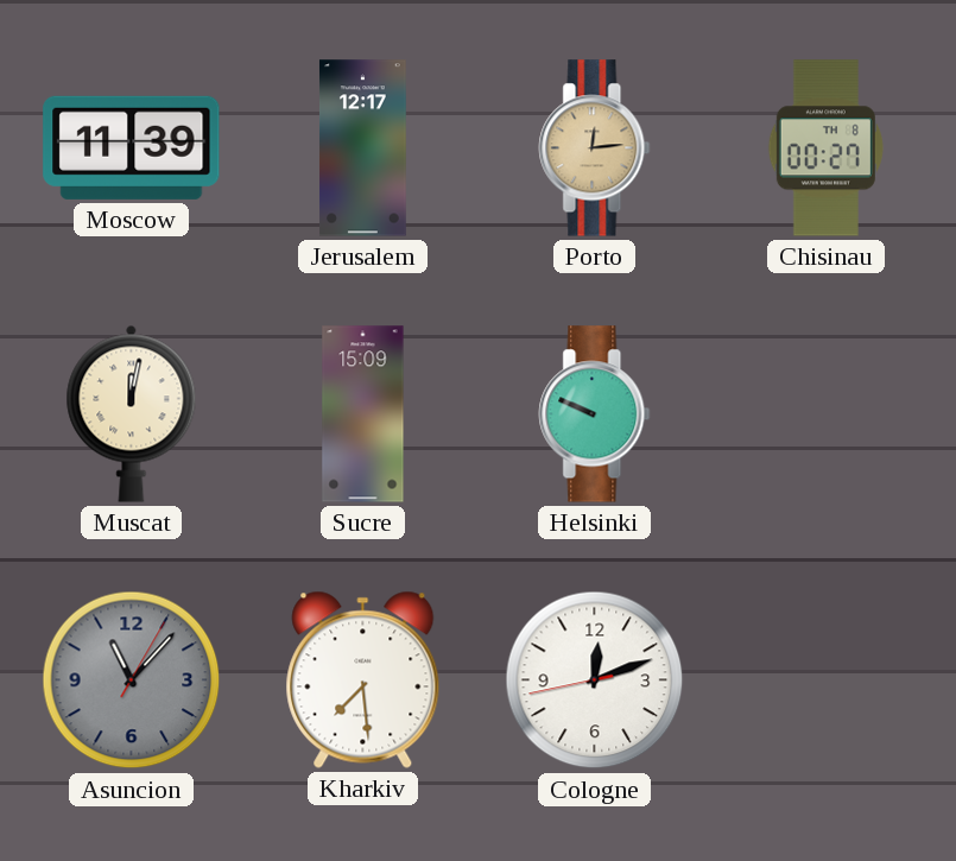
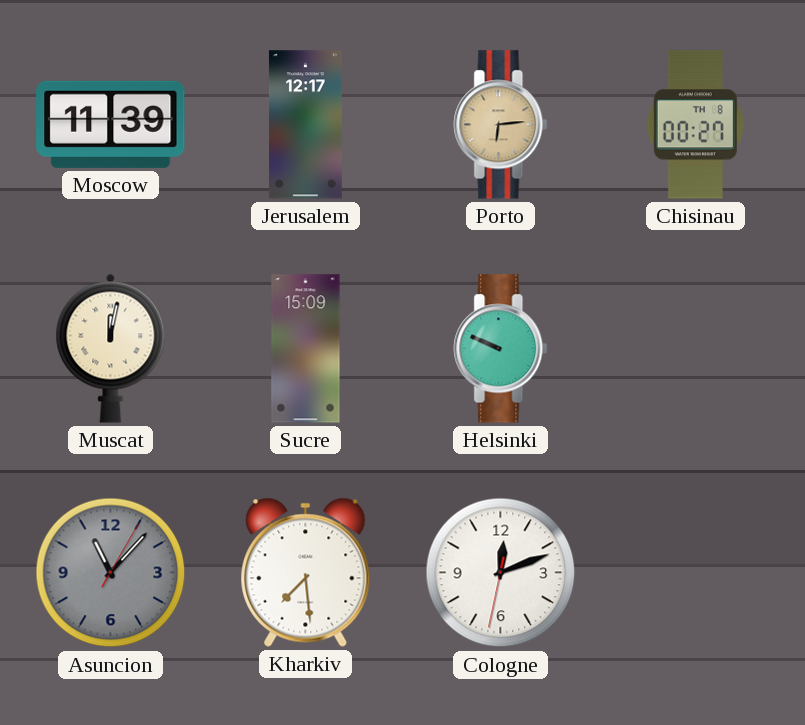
Porto: 12:14 -> 6:14
Cologne: 12:11:43 -> 12:11:32
